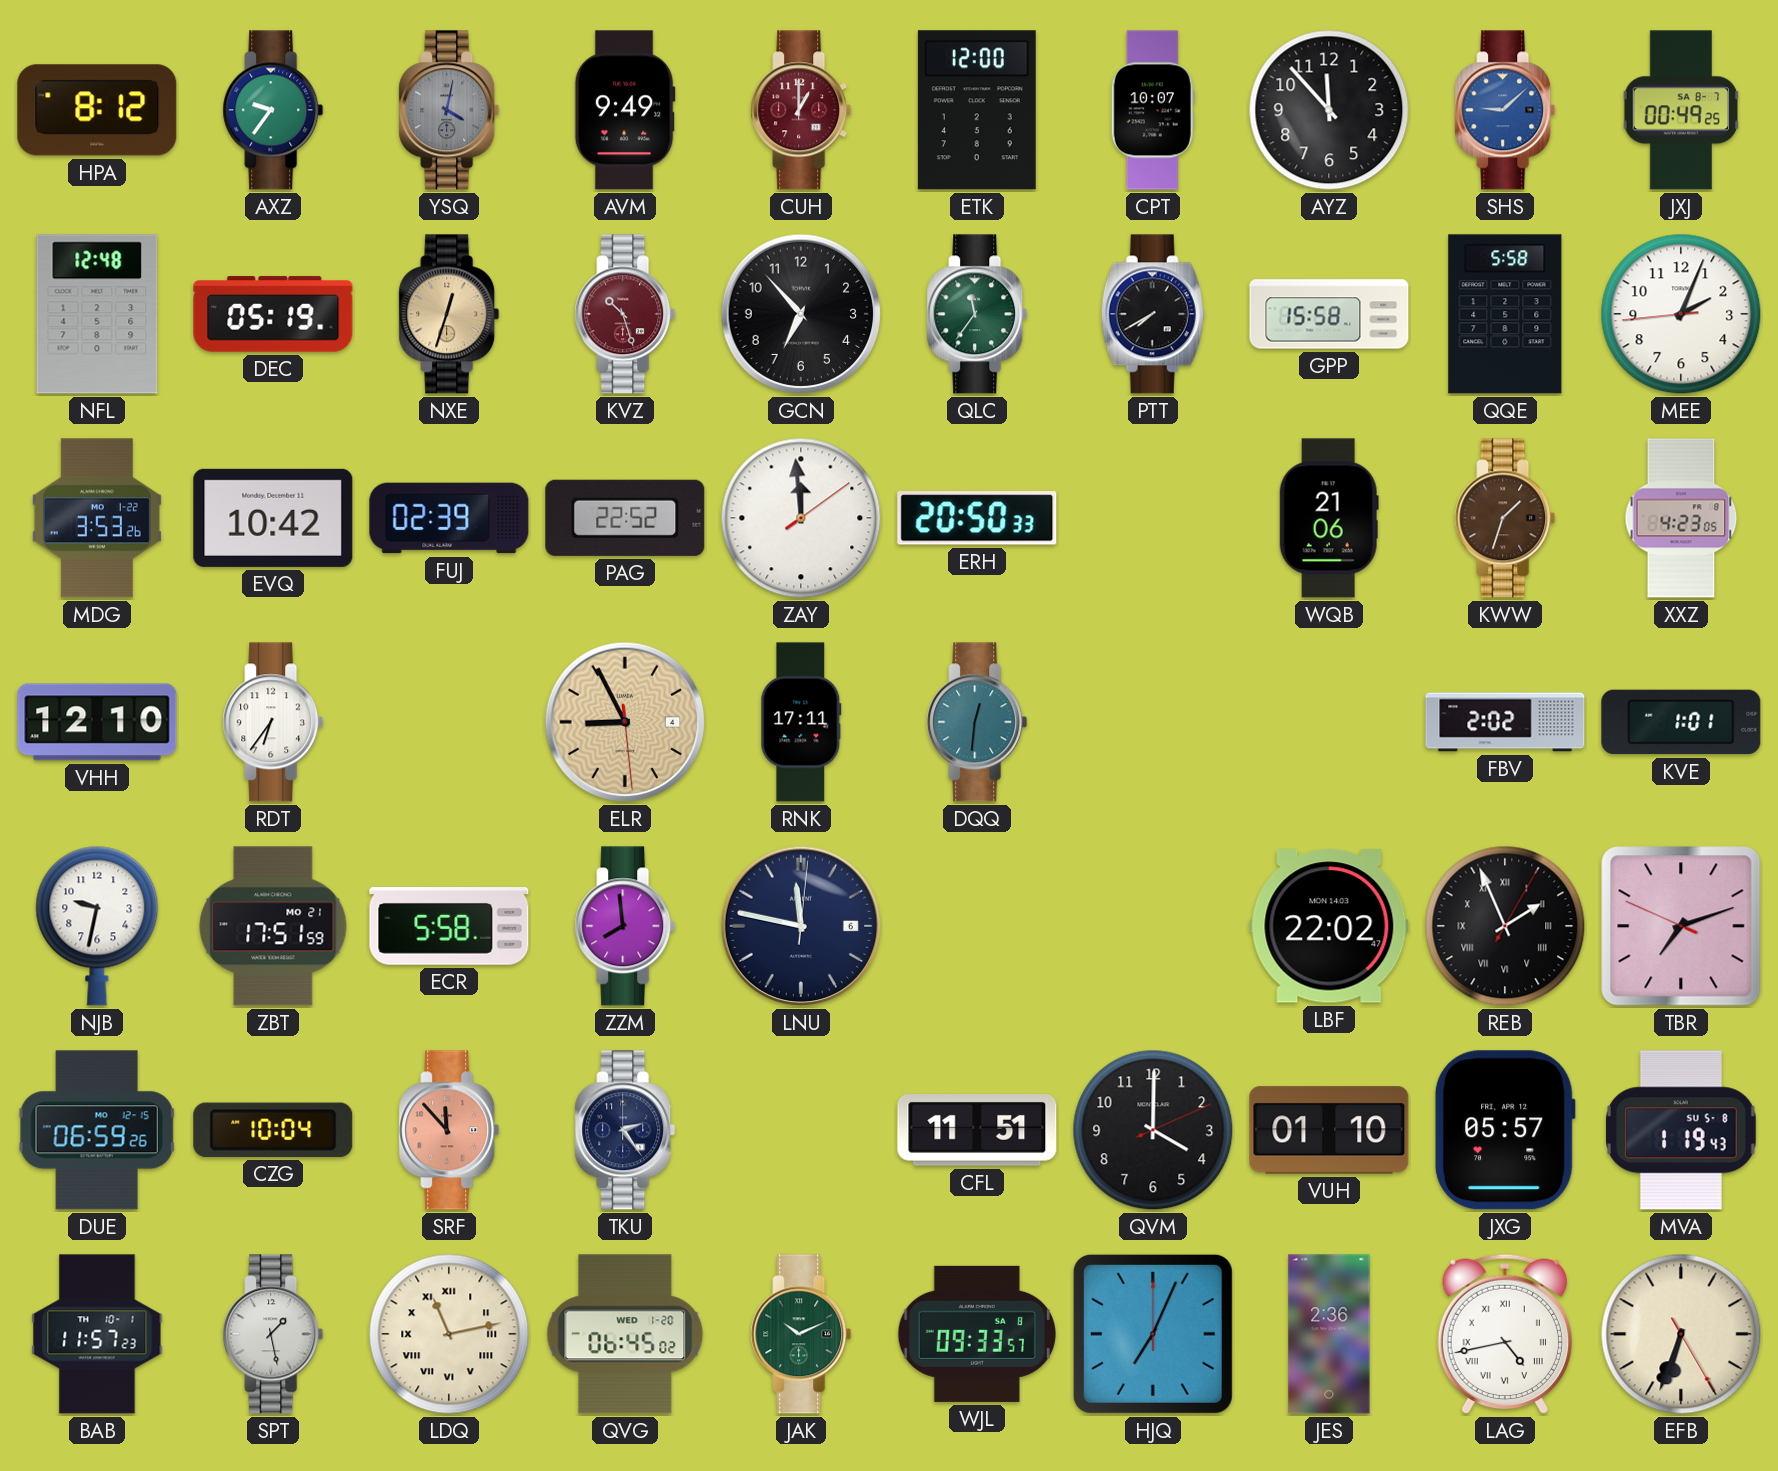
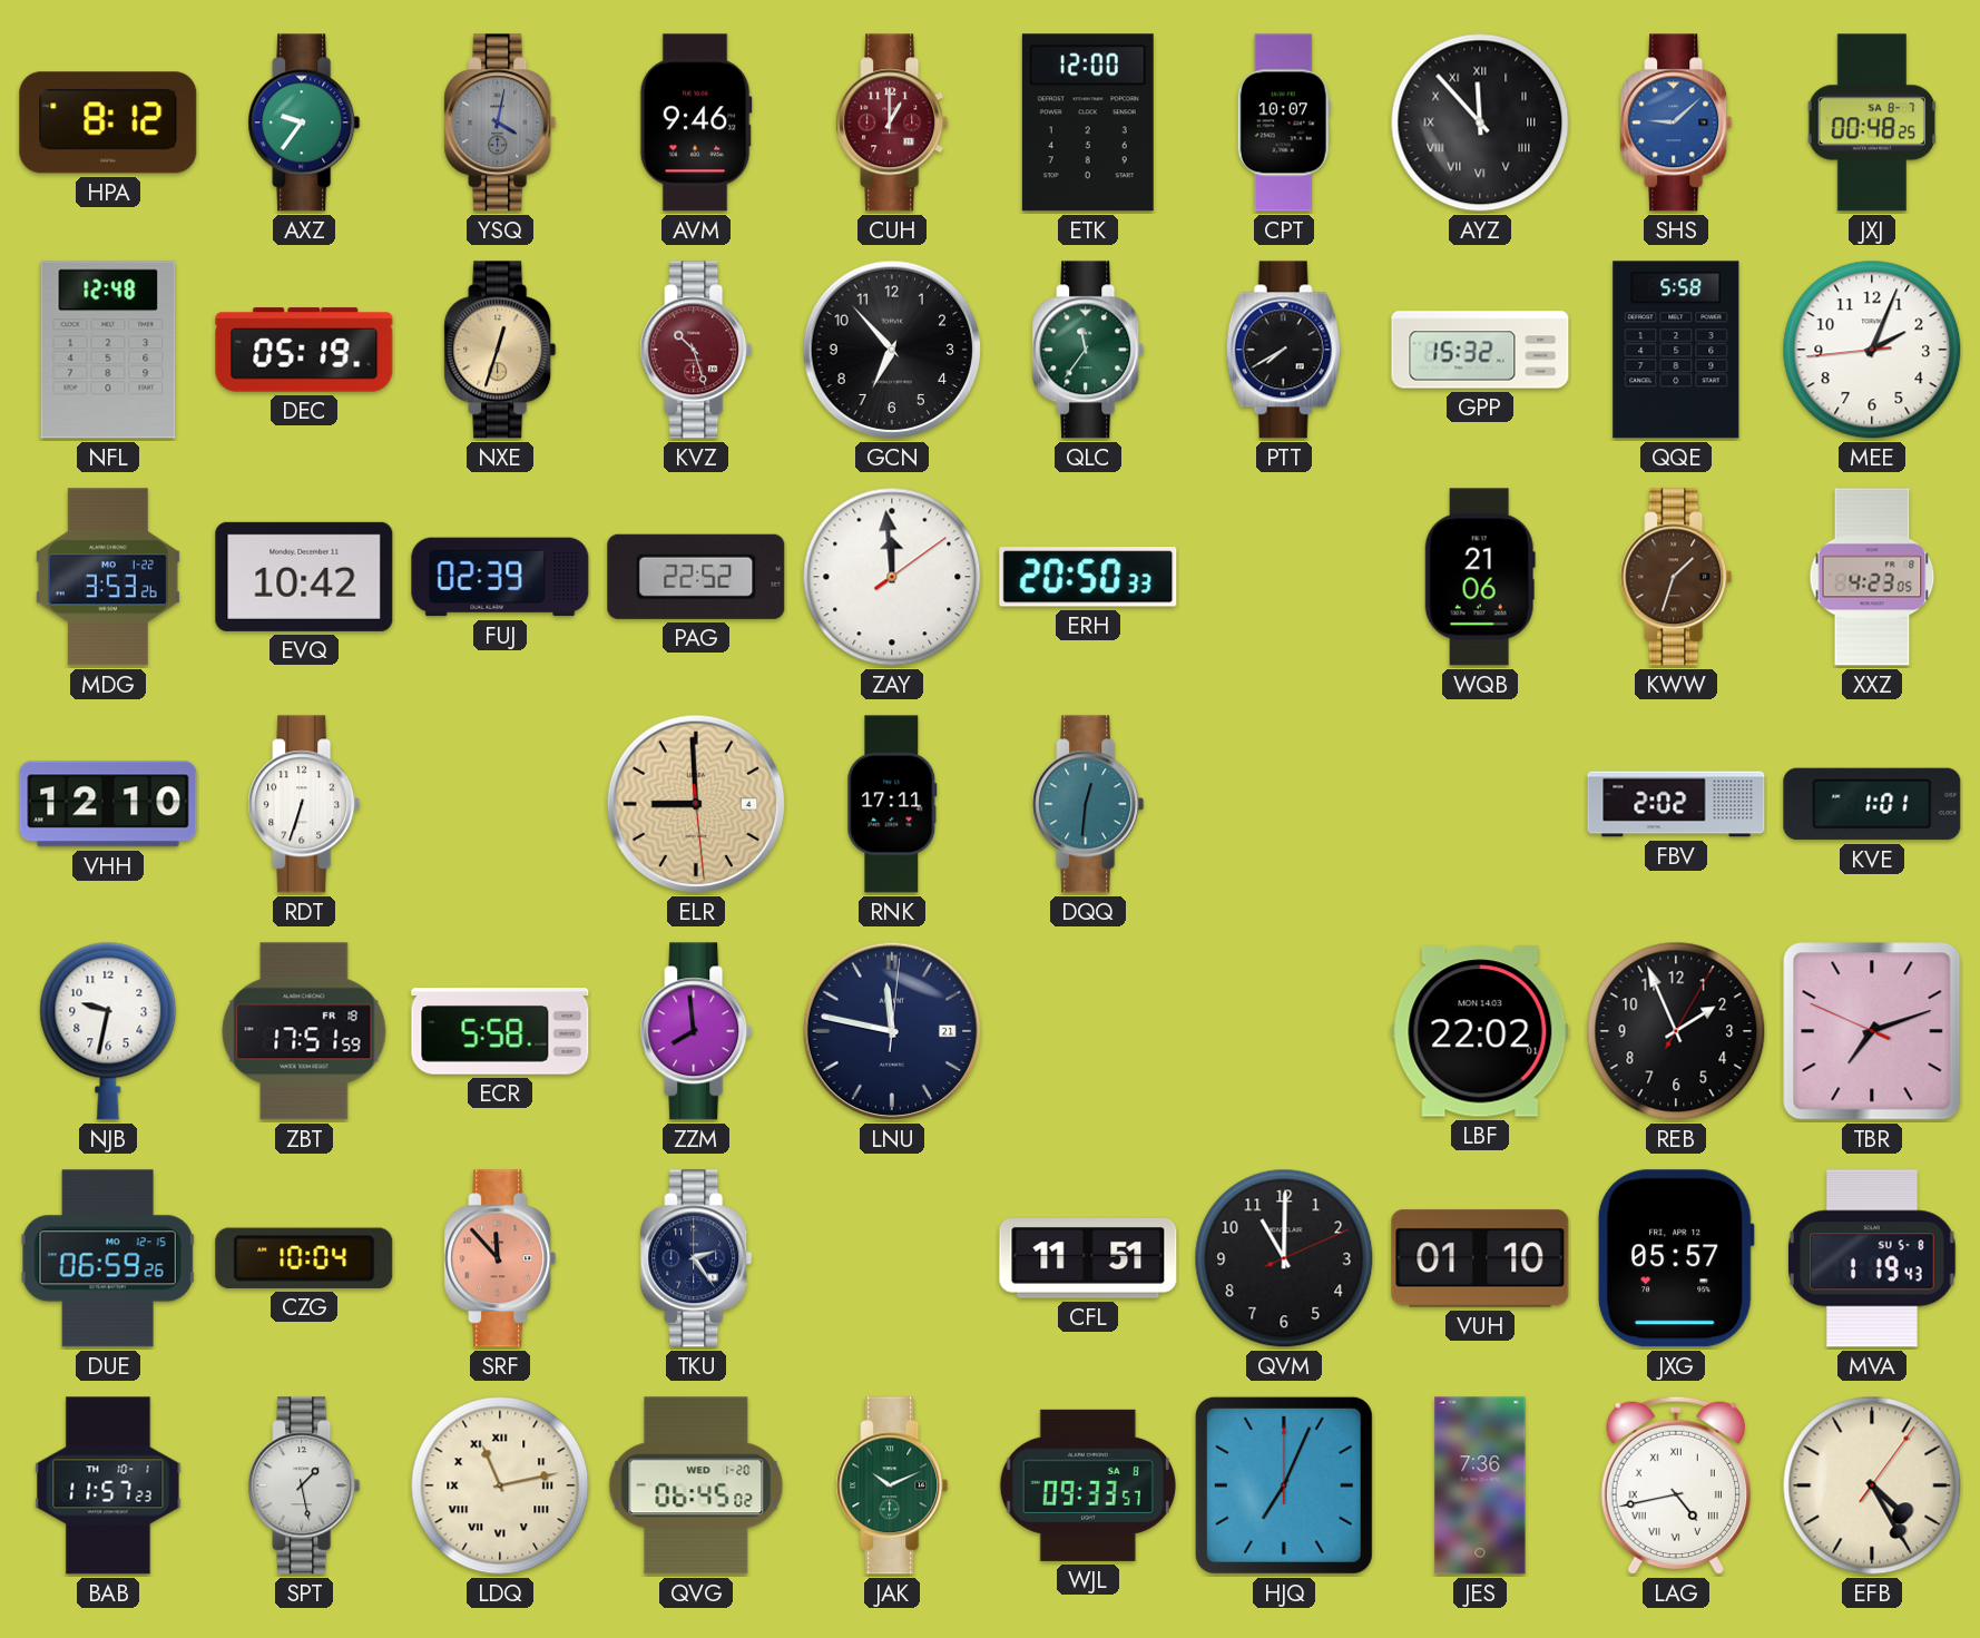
AVM: 9:49 -> 9:46
AYZ numerals: Arabic -> Roman
JXJ: 00:49 -> 00:48
GPP: 15:58 -> 15:32
RDT: 6:36 -> 6:33
ELR: 8:55 -> 8:59
ZBT date: MO 21 -> FR 18
LNU date: 6 -> 21
LBF: 22:02:47 -> 22:02:01
REB numerals: Roman -> Arabic
QVM: 4:00 -> 11:00
JES: 2:36 -> 7:36
EFB: 6:33 -> 4:25
